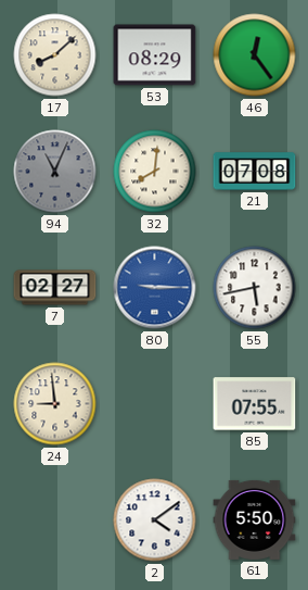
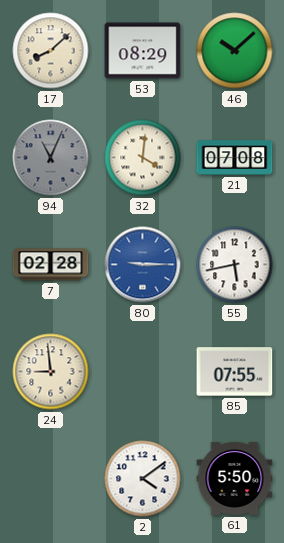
46: 12:24 -> 10:08
32: 8:01 -> 4:01
7: 02:27 -> 02:28
